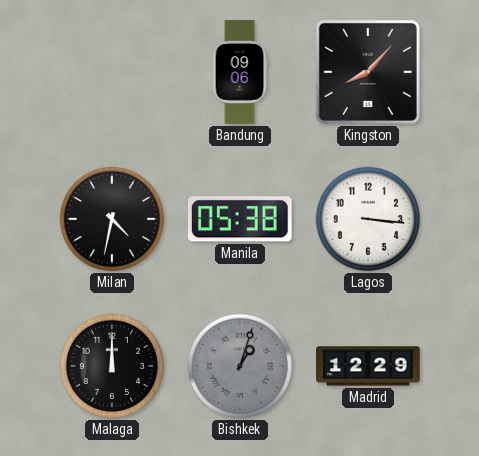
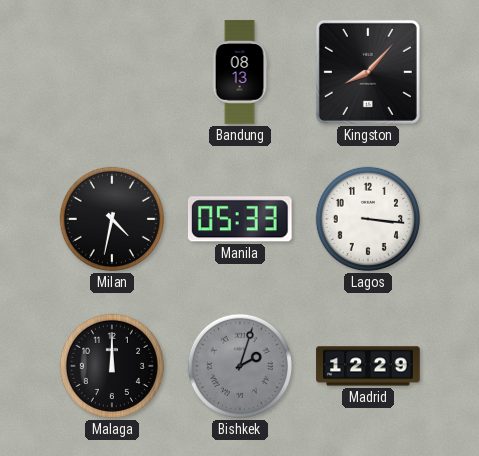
Bandung: 09:06 -> 08:13
Manila: 05:38 -> 05:33
Bishkek: 1:03 -> 2:03
